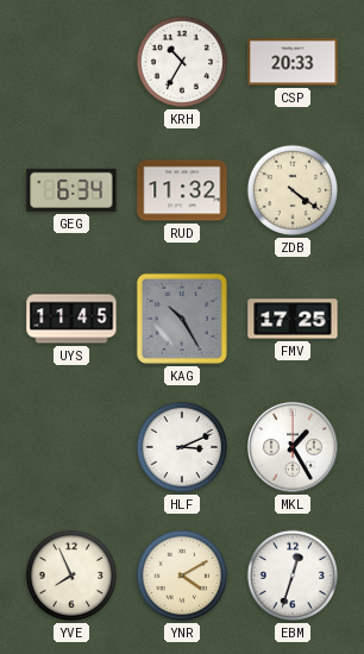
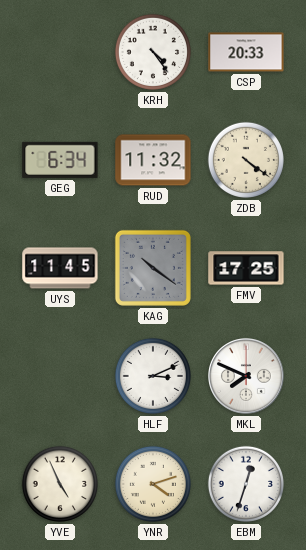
KRH: 10:35 -> 4:24
KAG: 10:25 -> 10:21
MKL: 1:25 -> 7:49
YVE: 7:56 -> 4:56
YNR: 4:10 -> 4:12
